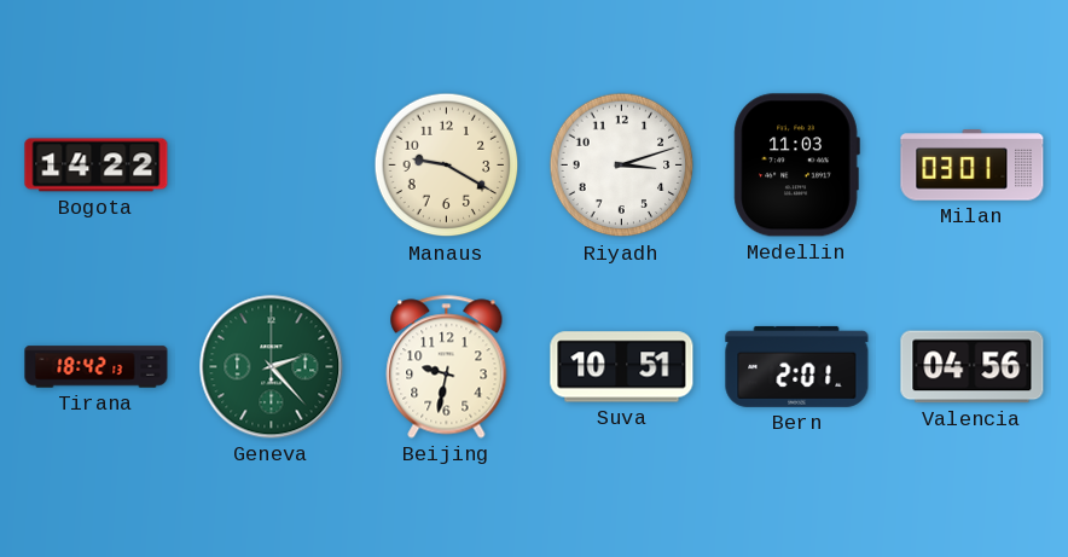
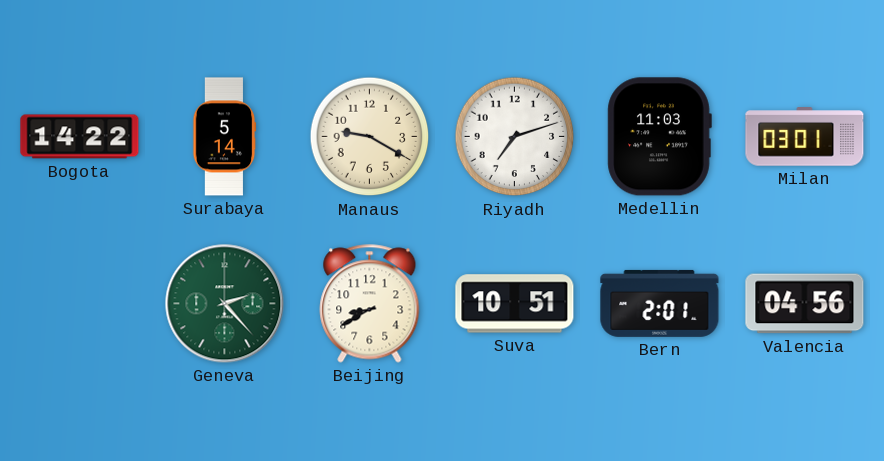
Surabaya: none -> 5:14
Riyadh: 3:12 -> 7:12
Tirana: 18:42 -> none
Beijing: 9:32 -> 8:40
